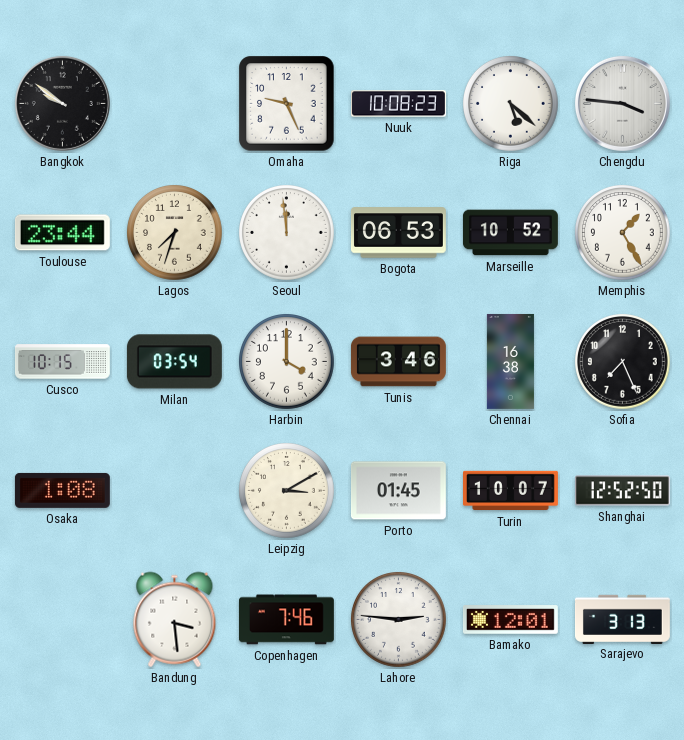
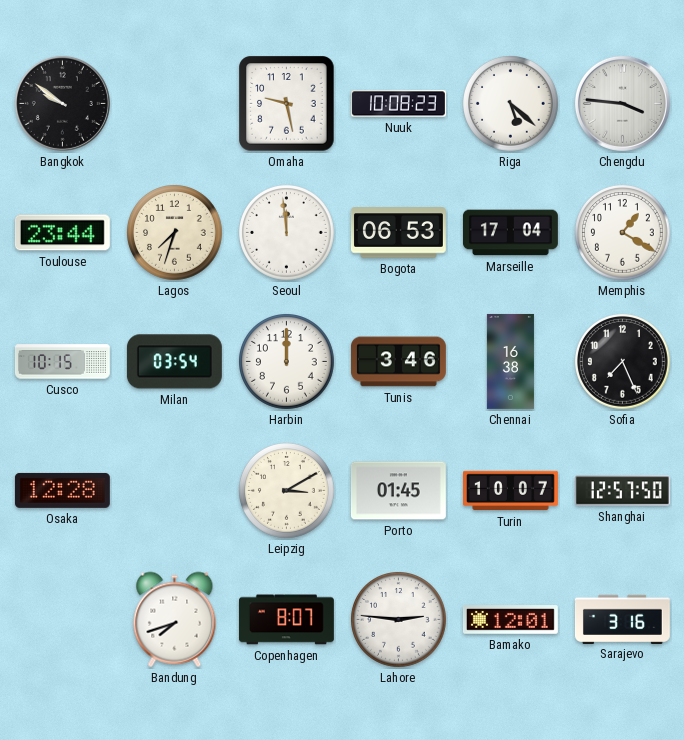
Omaha: 9:26 -> 9:28
Marseille: 10:52 -> 17:04
Memphis: 1:25 -> 1:20
Harbin: 4:00 -> 12:00
Osaka: 1:08 -> 12:28
Shanghai: 12:52 -> 12:57
Bandung: 3:29 -> 7:42
Copenhagen: 7:46 -> 8:07
Sarajevo: 3:13 -> 3:16
